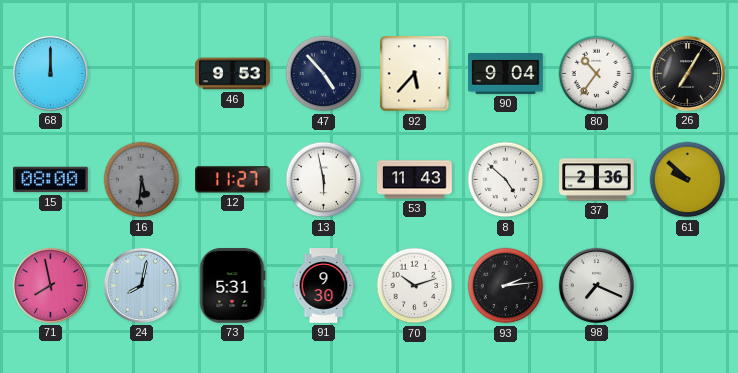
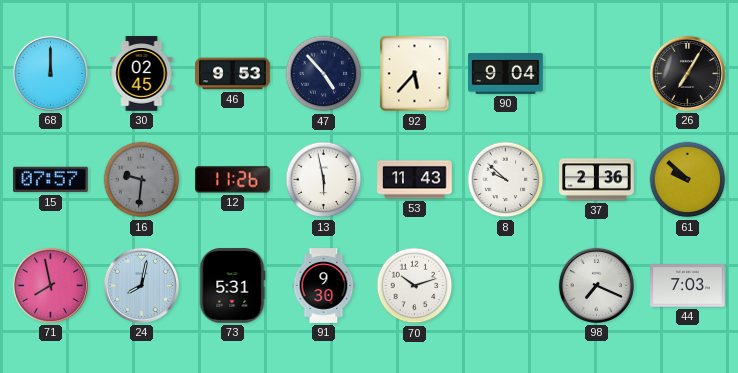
30: none -> 02:45
80: 10:36 -> none
15: 08:00 -> 07:57
16: 5:31 -> 9:31
12: 11:27 -> 11:26
8: 4:52 -> 9:52
93: 2:14 -> none
44: none -> 7:03
